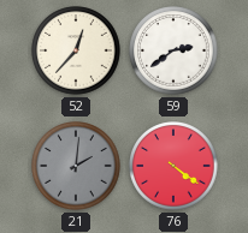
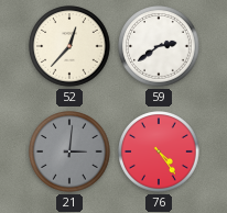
21: 2:01 -> 3:01
76: 4:21 -> 4:24
